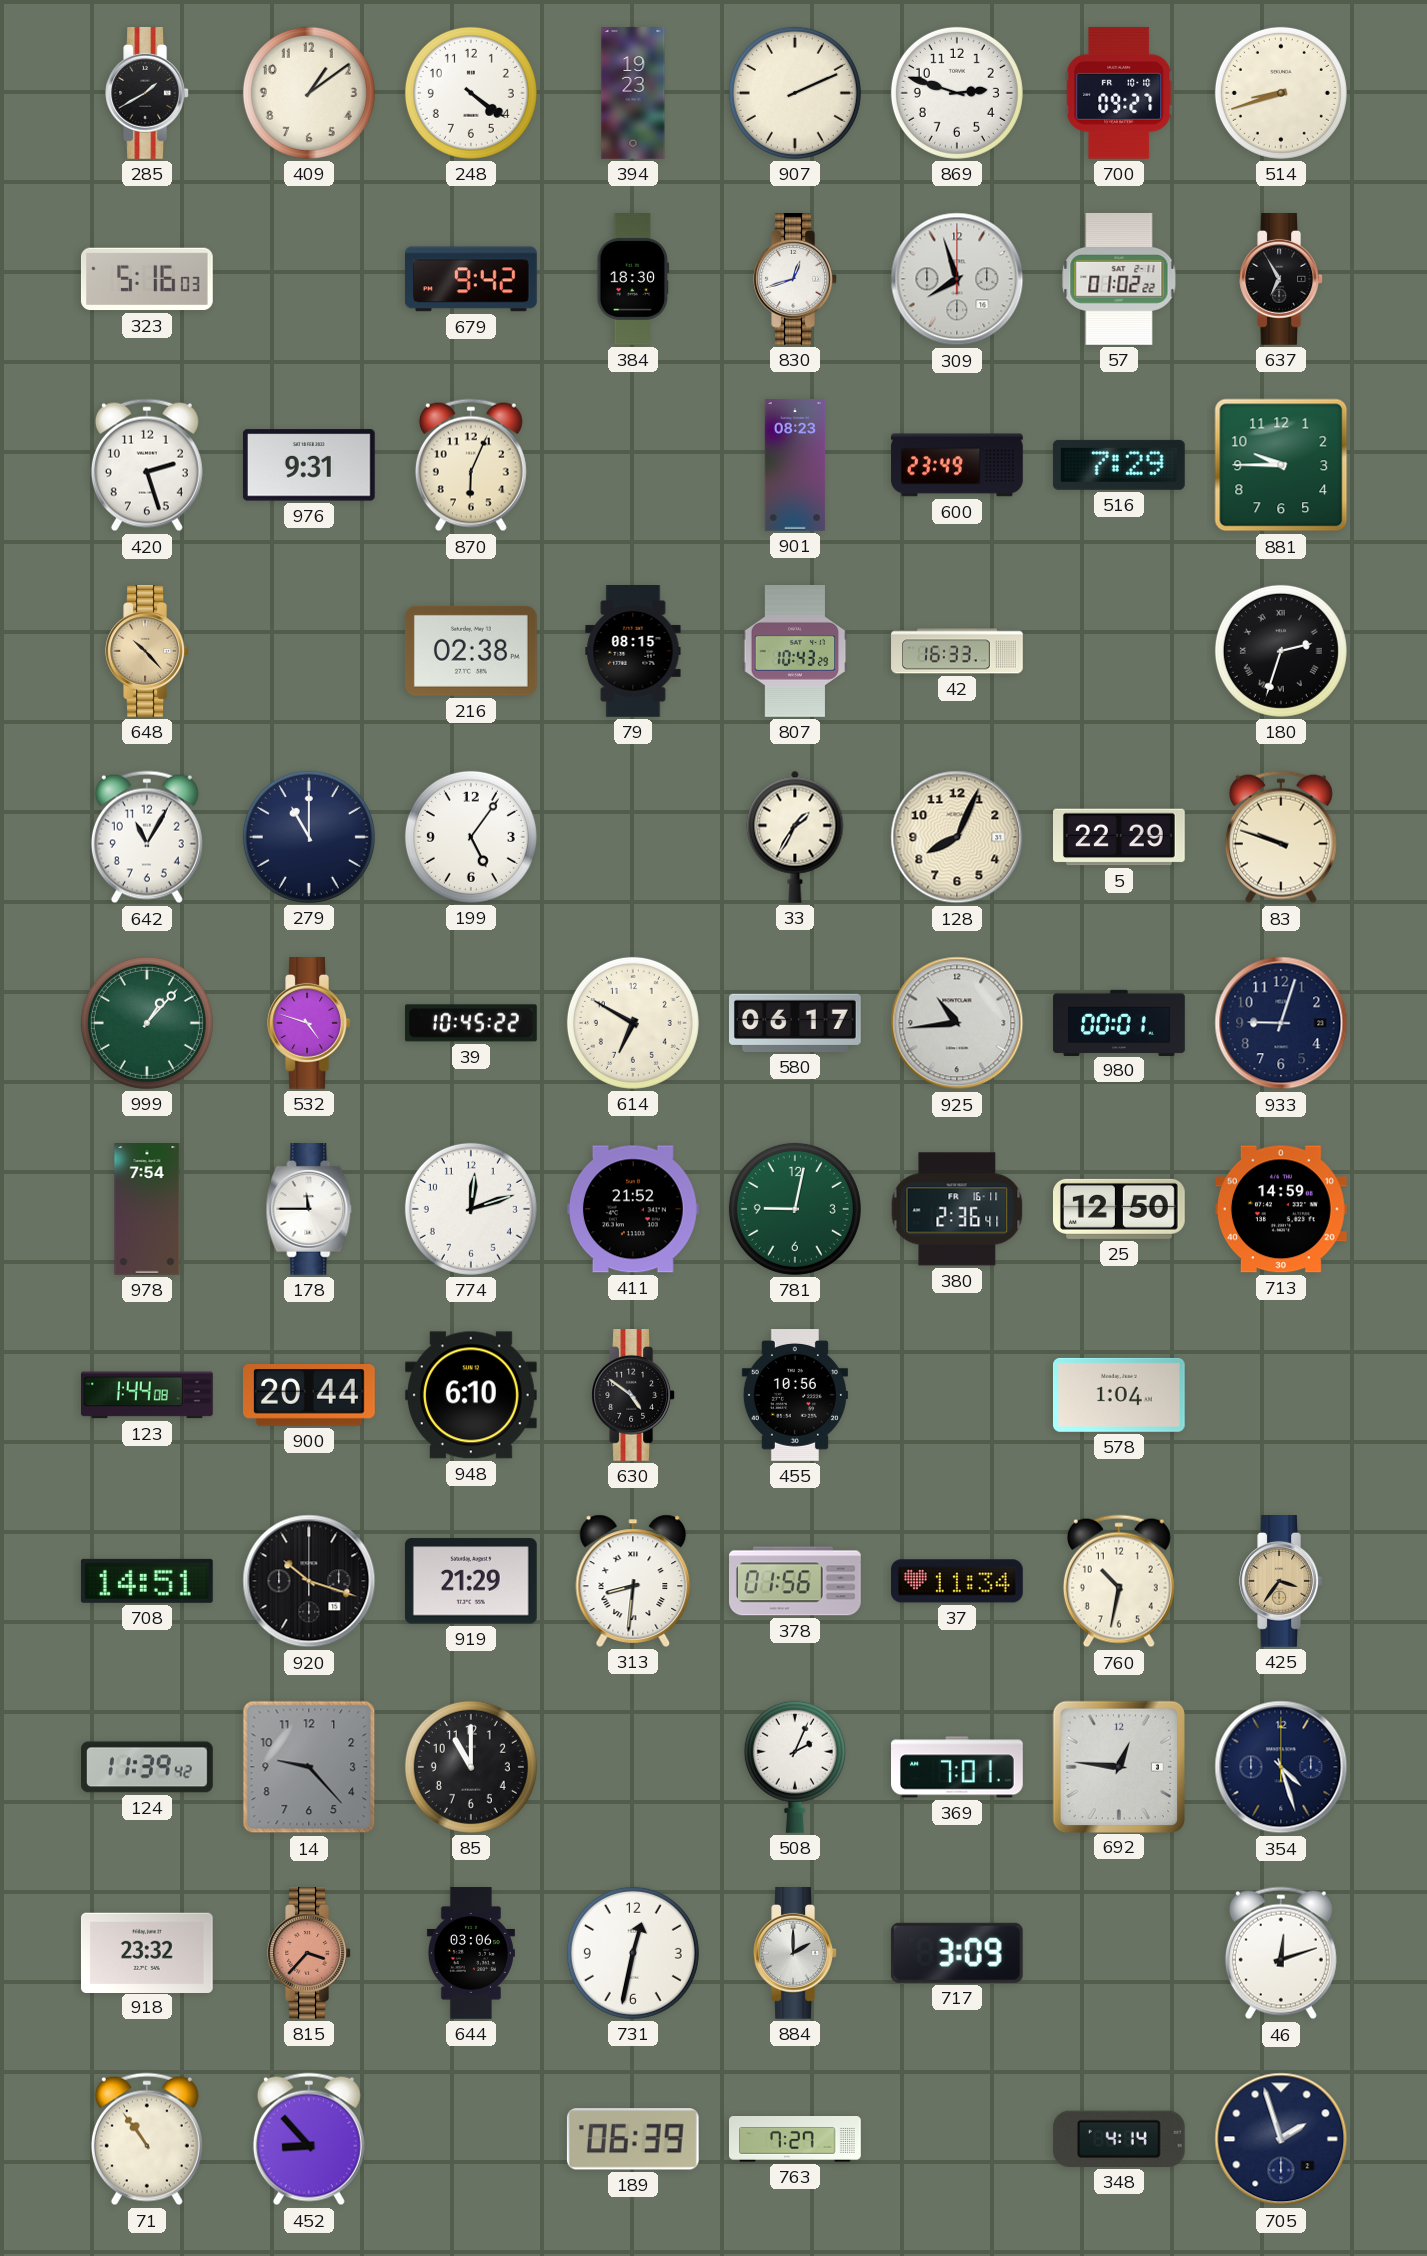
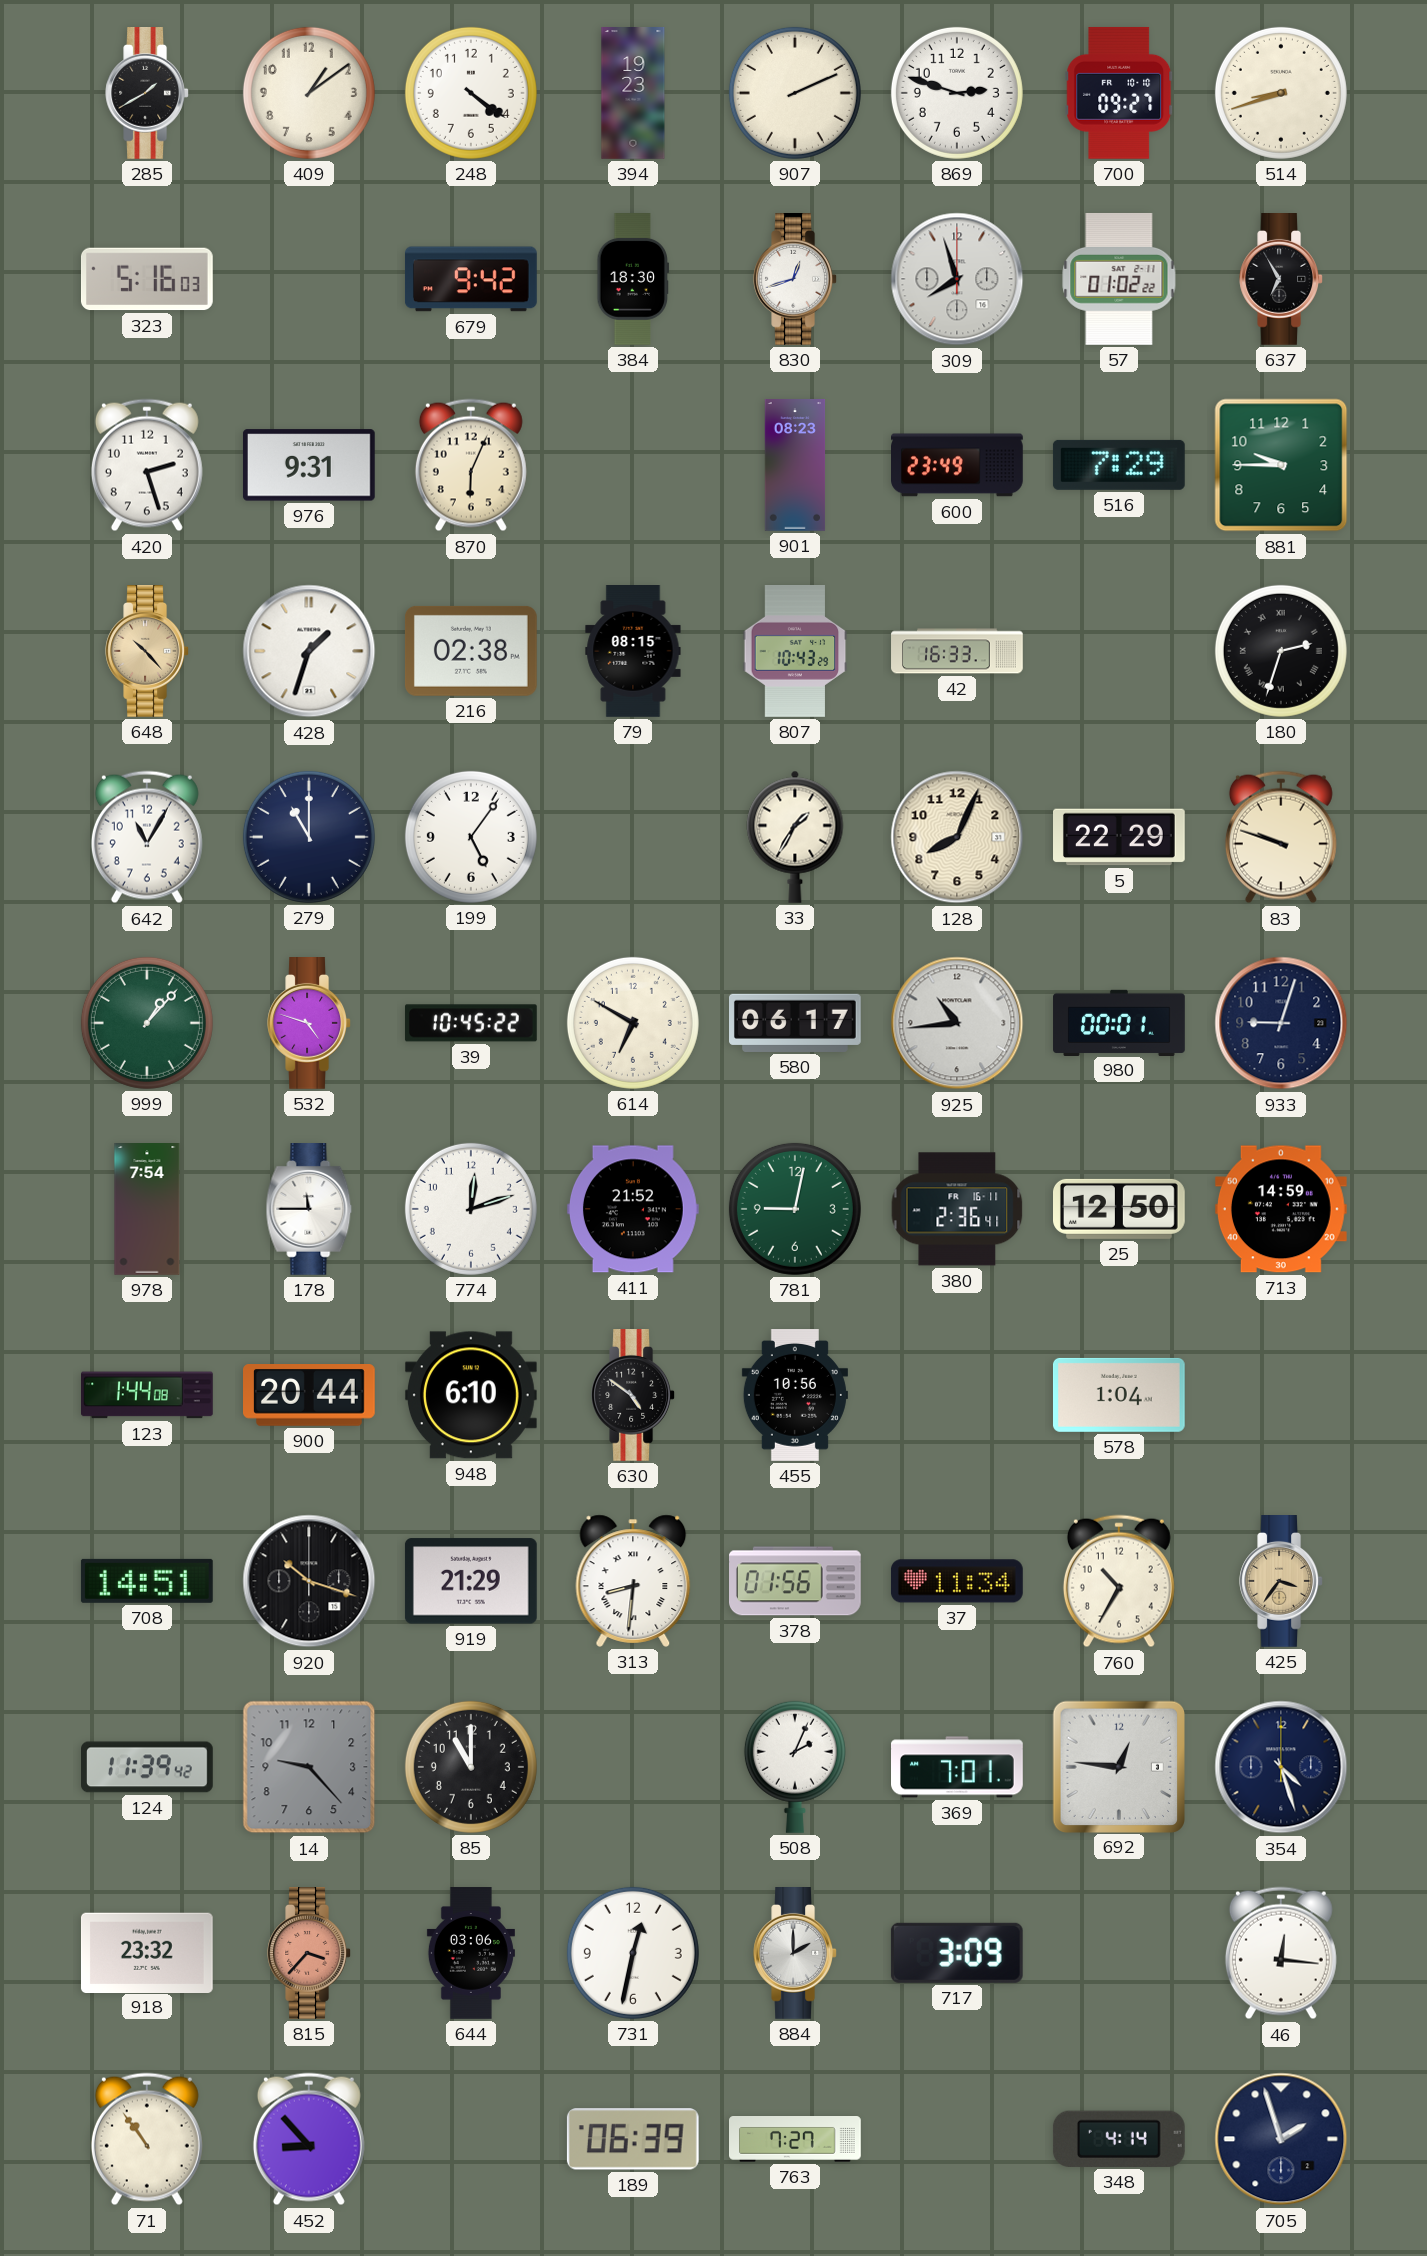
428: none -> 1:33
760: 10:32 -> 10:35
46: 12:12 -> 12:16
